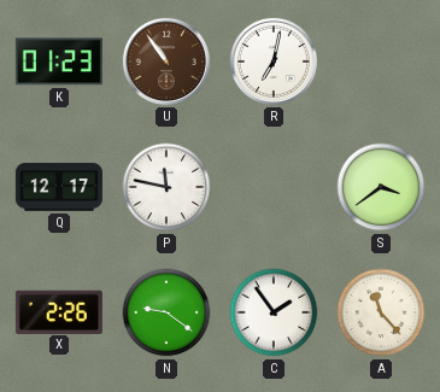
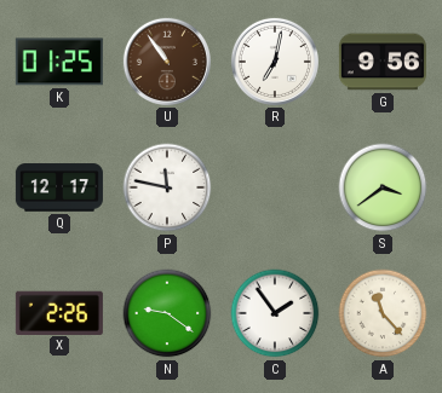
K: 01:23 -> 01:25
G: none -> 9:56
